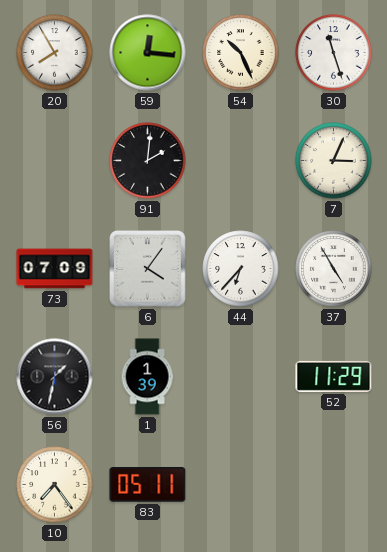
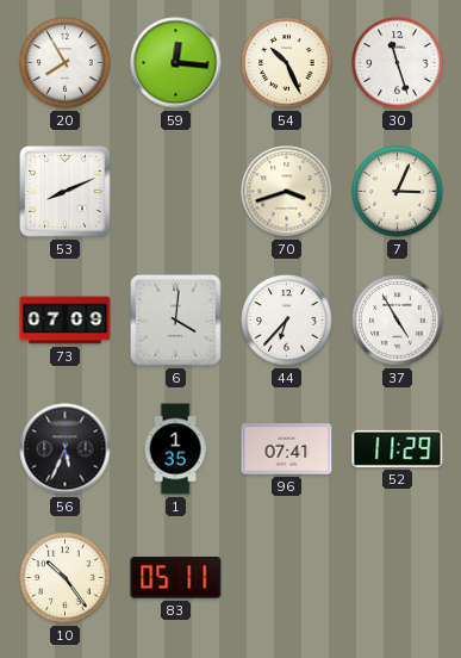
53: none -> 8:11
91: 2:01 -> none
70: none -> 3:42
6: 4:06 -> 4:01
56: 1:32 -> 5:34
1: 1:39 -> 1:35
96: none -> 07:41
10: 7:24 -> 10:24
